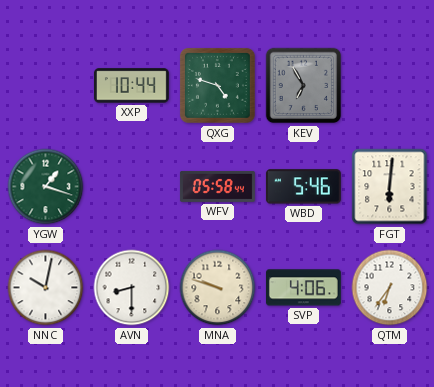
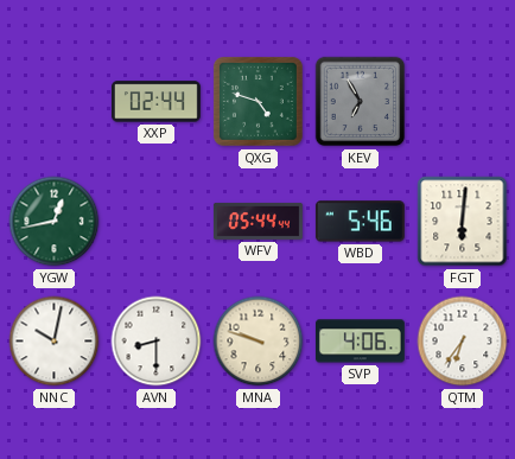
XXP: 10:44 -> 02:44
YGW: 1:18 -> 12:43
WFV: 05:58 -> 05:44
